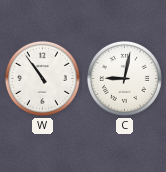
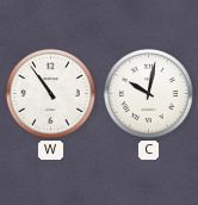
C: 9:02 -> 10:02
